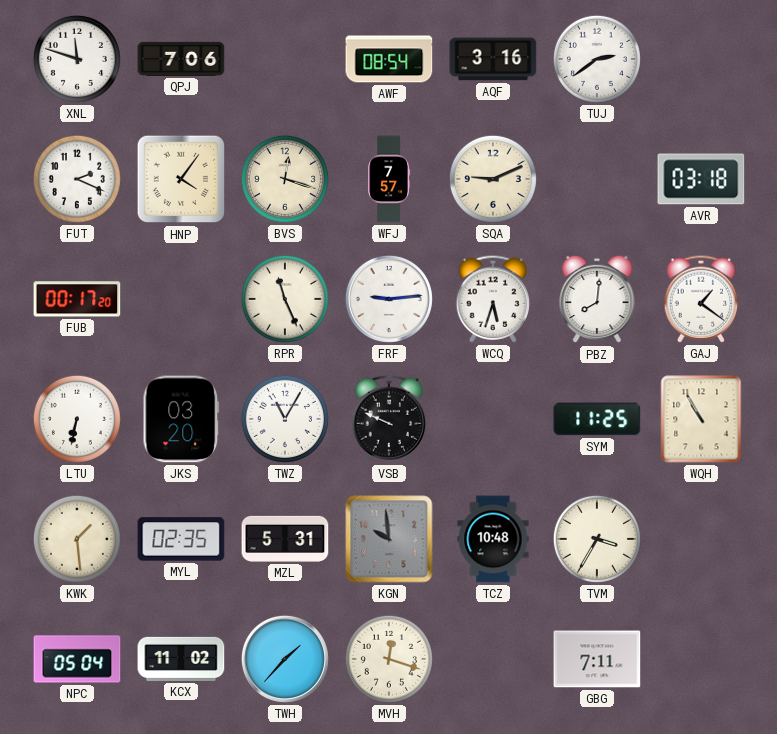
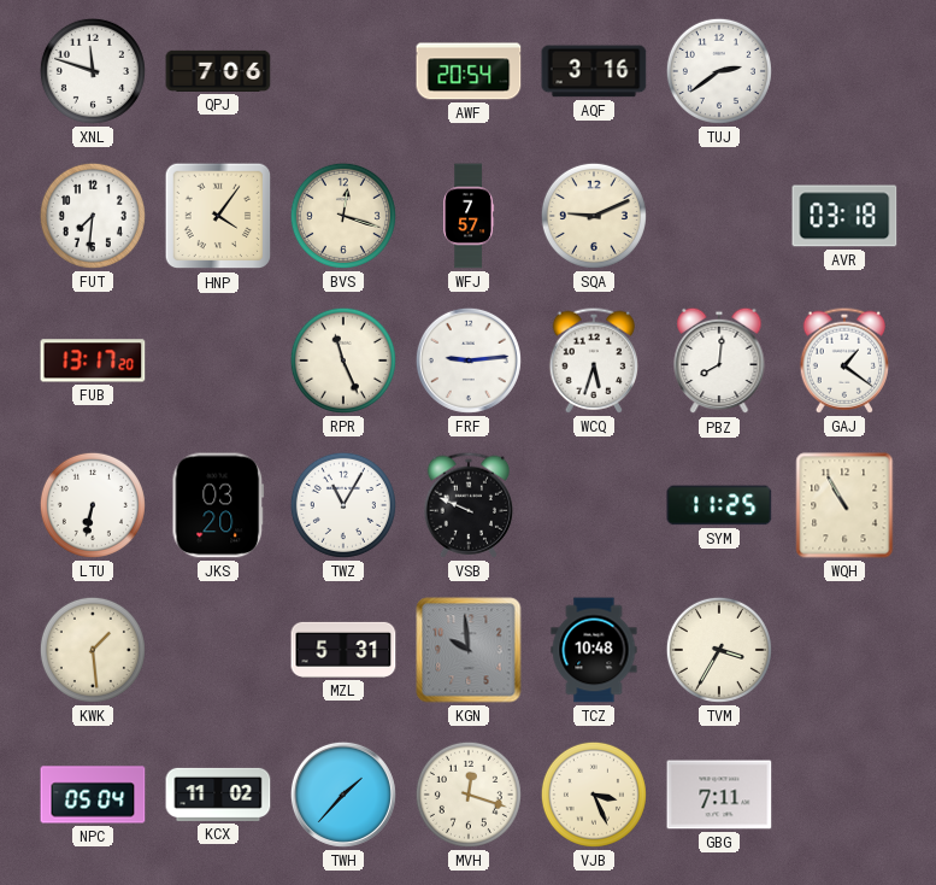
AWF: 08:54 -> 20:54
FUT: 2:19 -> 7:31
FUB: 00:17 -> 13:17
MYL: 02:35 -> none
VJB: none -> 3:26
